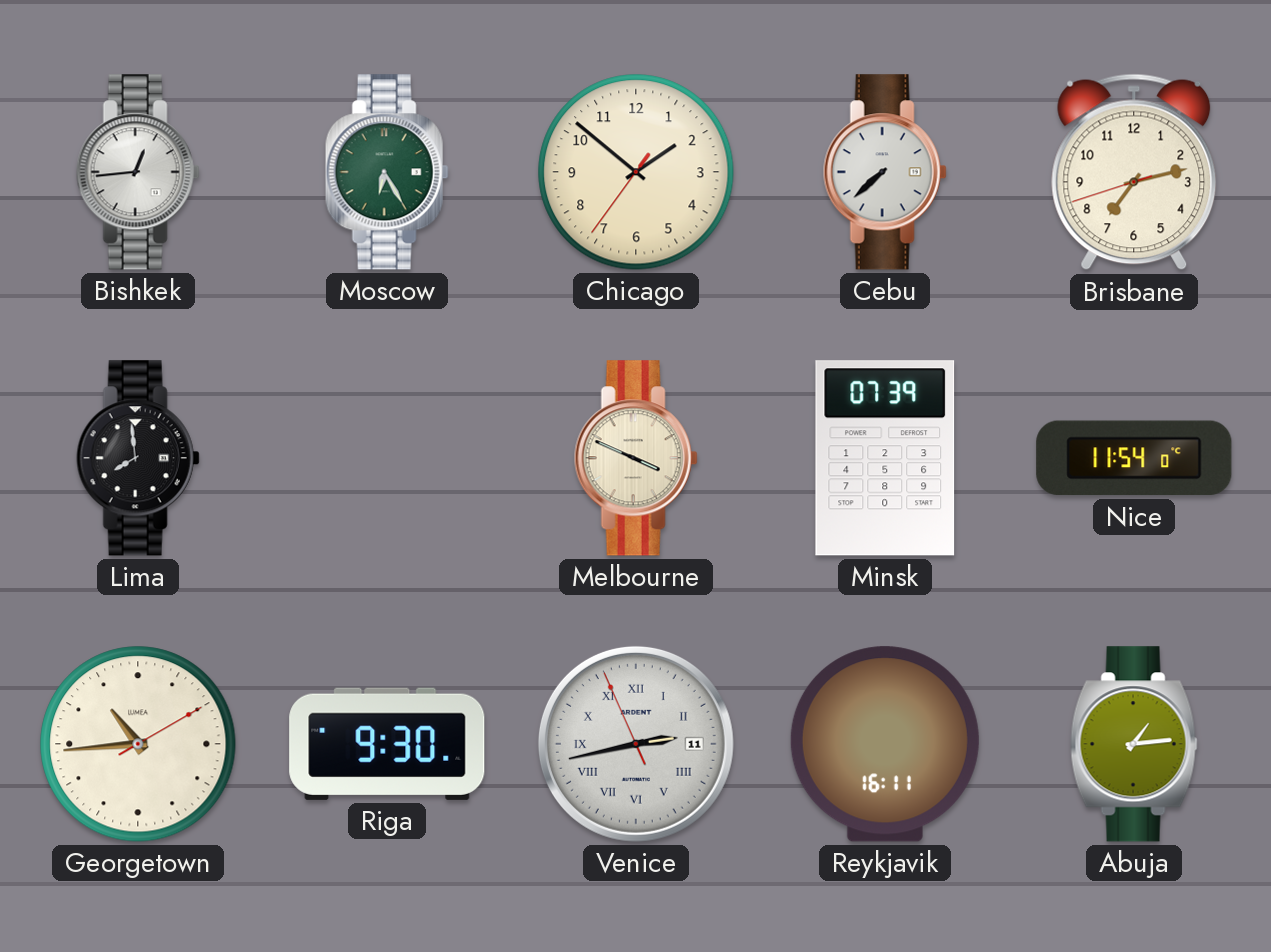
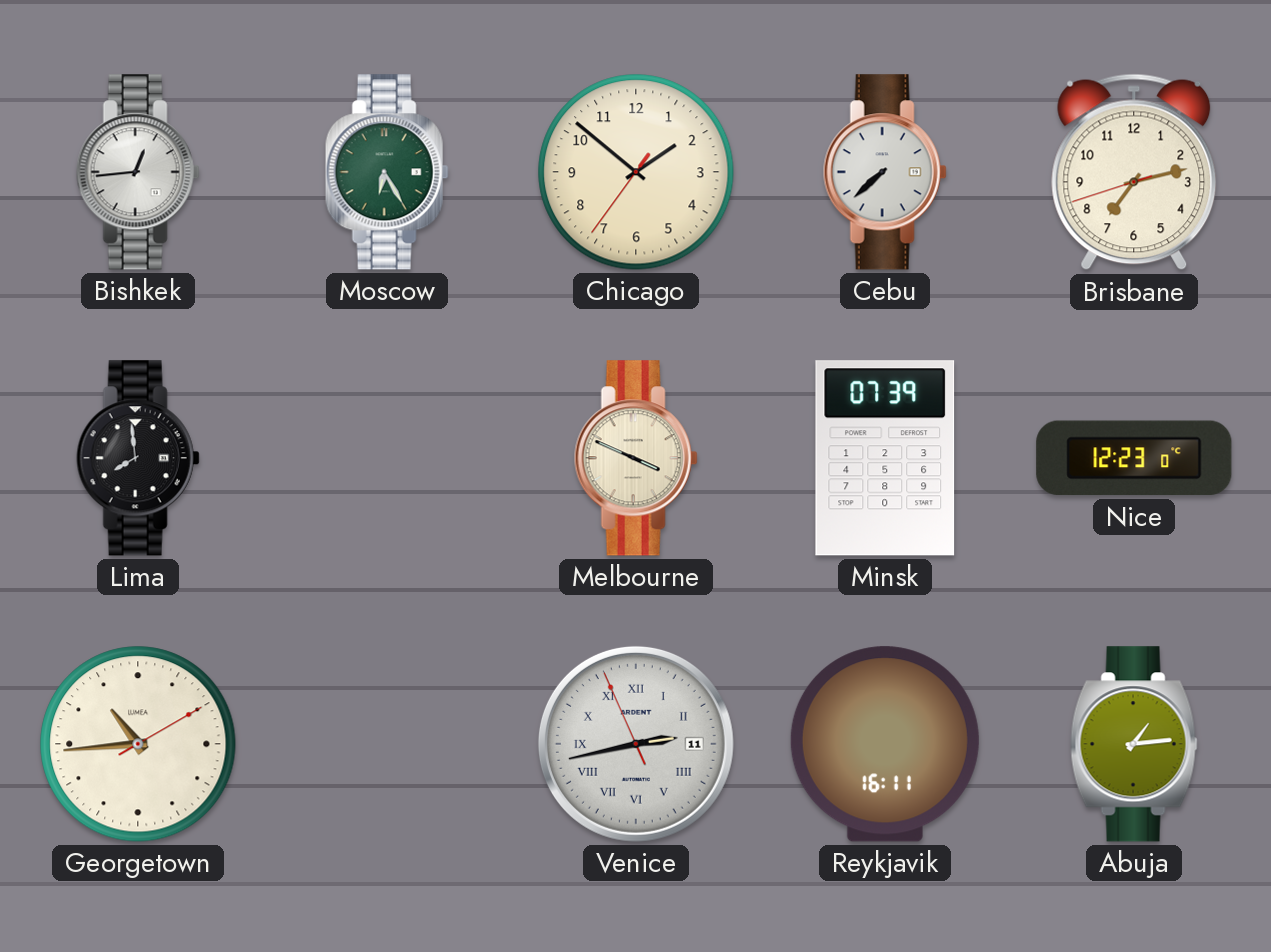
Nice: 11:54 -> 12:23
Riga: 9:30 -> none
